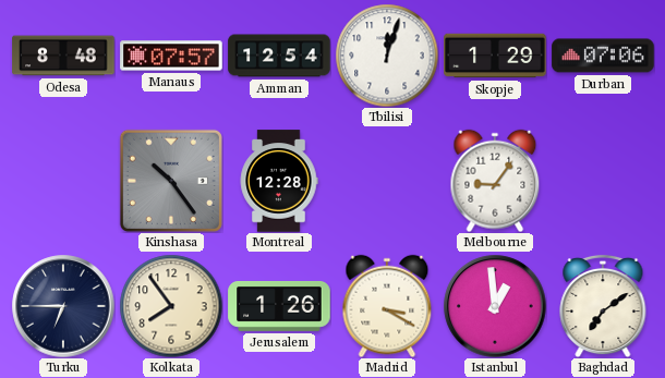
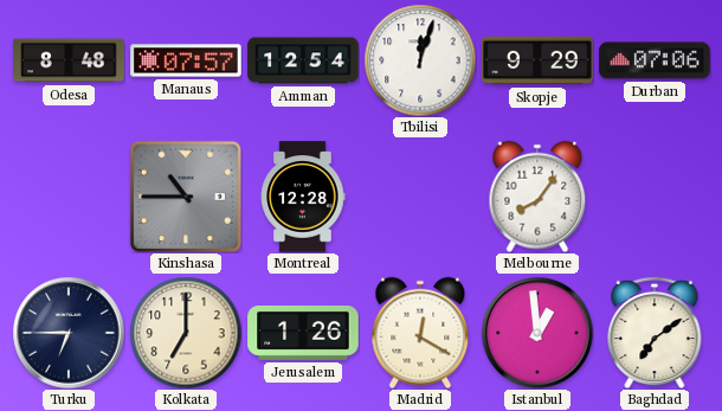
Skopje: 1:29 -> 9:29
Kinshasa: 10:24 -> 10:45
Melbourne: 9:06 -> 8:06
Kolkata: 7:54 -> 7:00
Madrid: 3:20 -> 12:20
